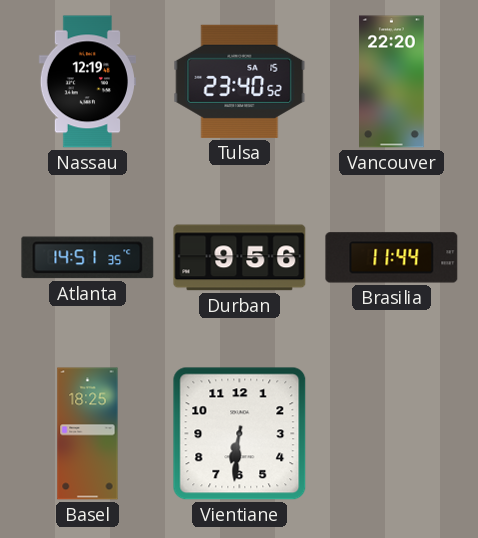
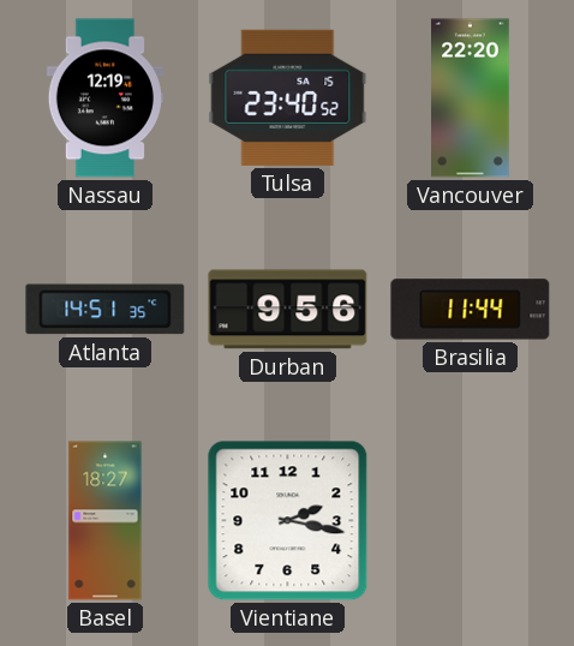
Basel: 18:25 -> 18:27
Vientiane: 6:31 -> 2:17
